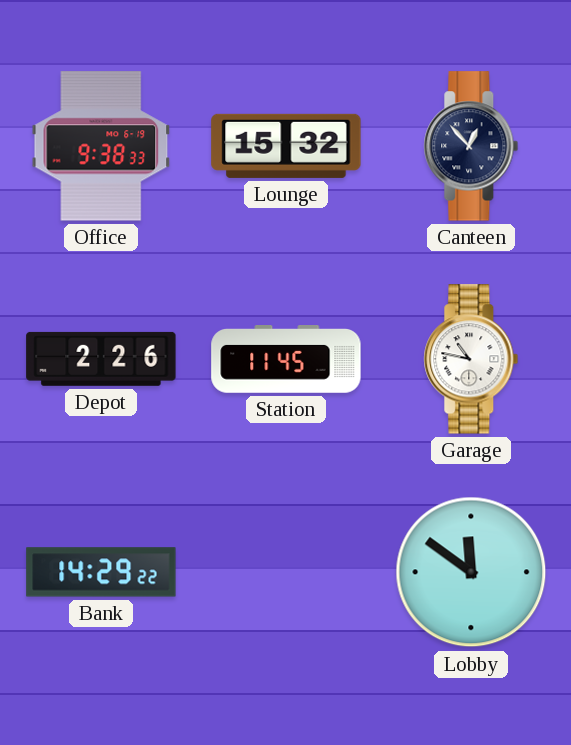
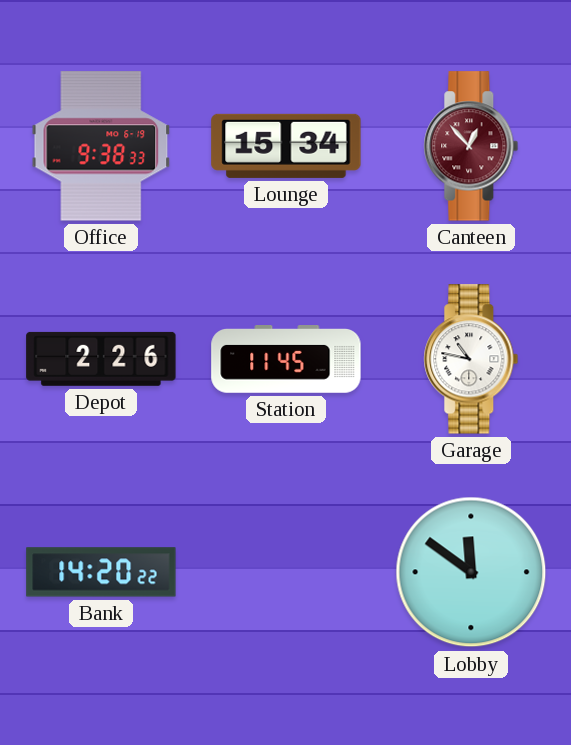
Lounge: 15:32 -> 15:34
Canteen dial: navy -> burgundy
Bank: 14:29 -> 14:20
